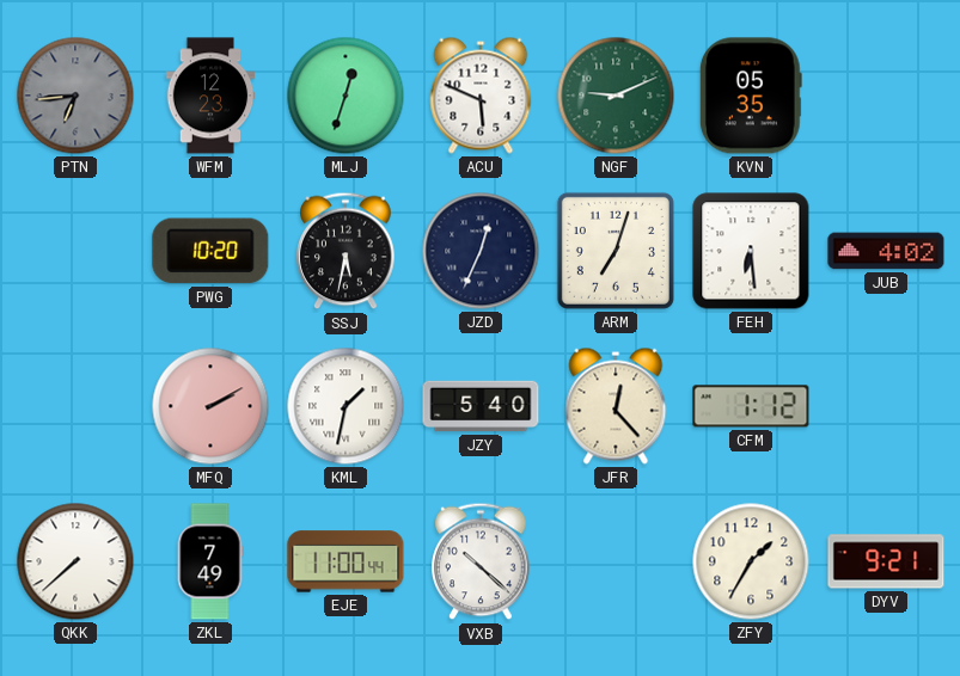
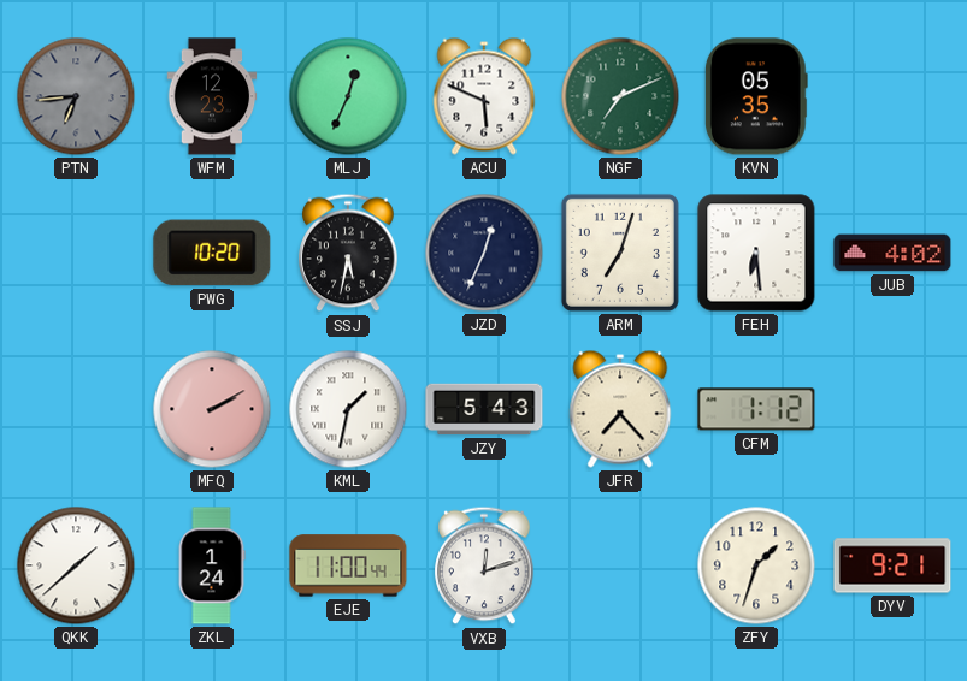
MLJ: 12:33 -> 12:34
NGF: 9:11 -> 7:11
JZY: 5:40 -> 5:43
JFR: 12:23 -> 7:23
QKK: 7:38 -> 1:38
ZKL: 7:49 -> 1:24
VXB: 10:22 -> 12:12
ZFY: 1:35 -> 1:33
